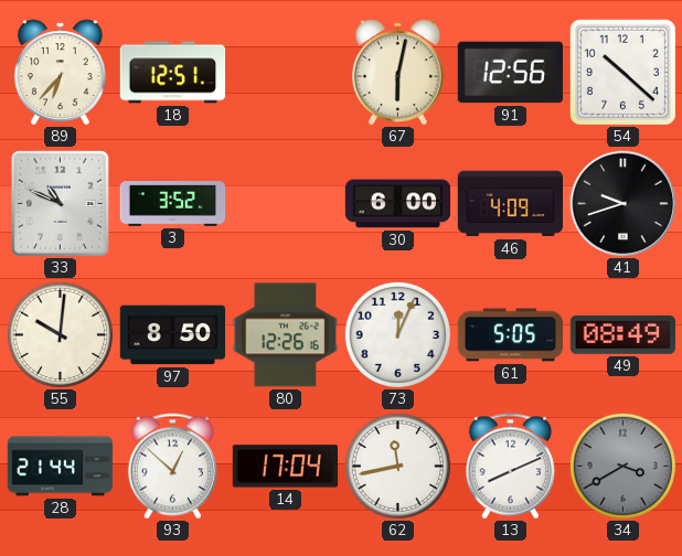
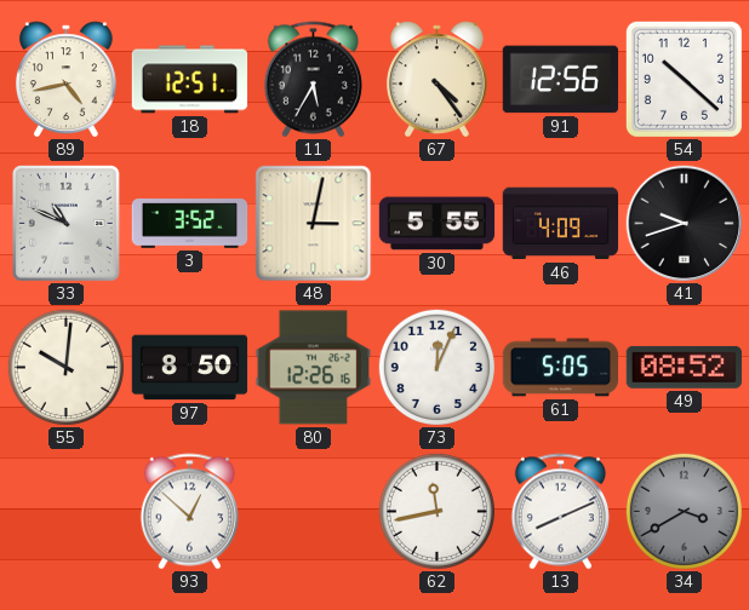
89: 6:37 -> 4:43
11: none -> 5:35
67: 6:02 -> 4:24
48: none -> 3:02
30: 6:00 -> 5:55
49: 08:49 -> 08:52
28: 21:44 -> none
14: 17:04 -> none
